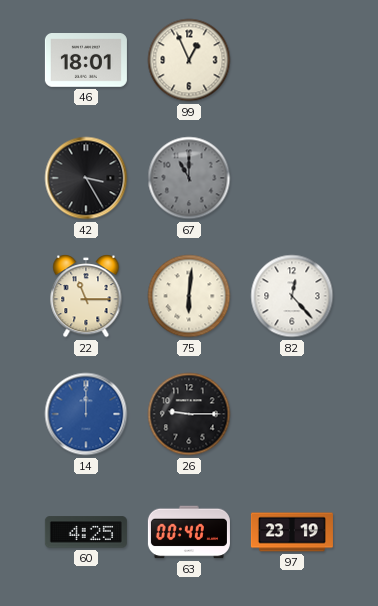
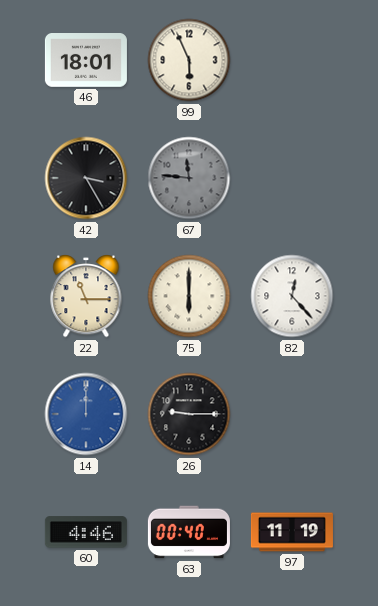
99: 12:56 -> 5:56
67: 11:00 -> 11:46
75: 6:01 -> 6:00
60: 4:25 -> 4:46
97: 23:19 -> 11:19
